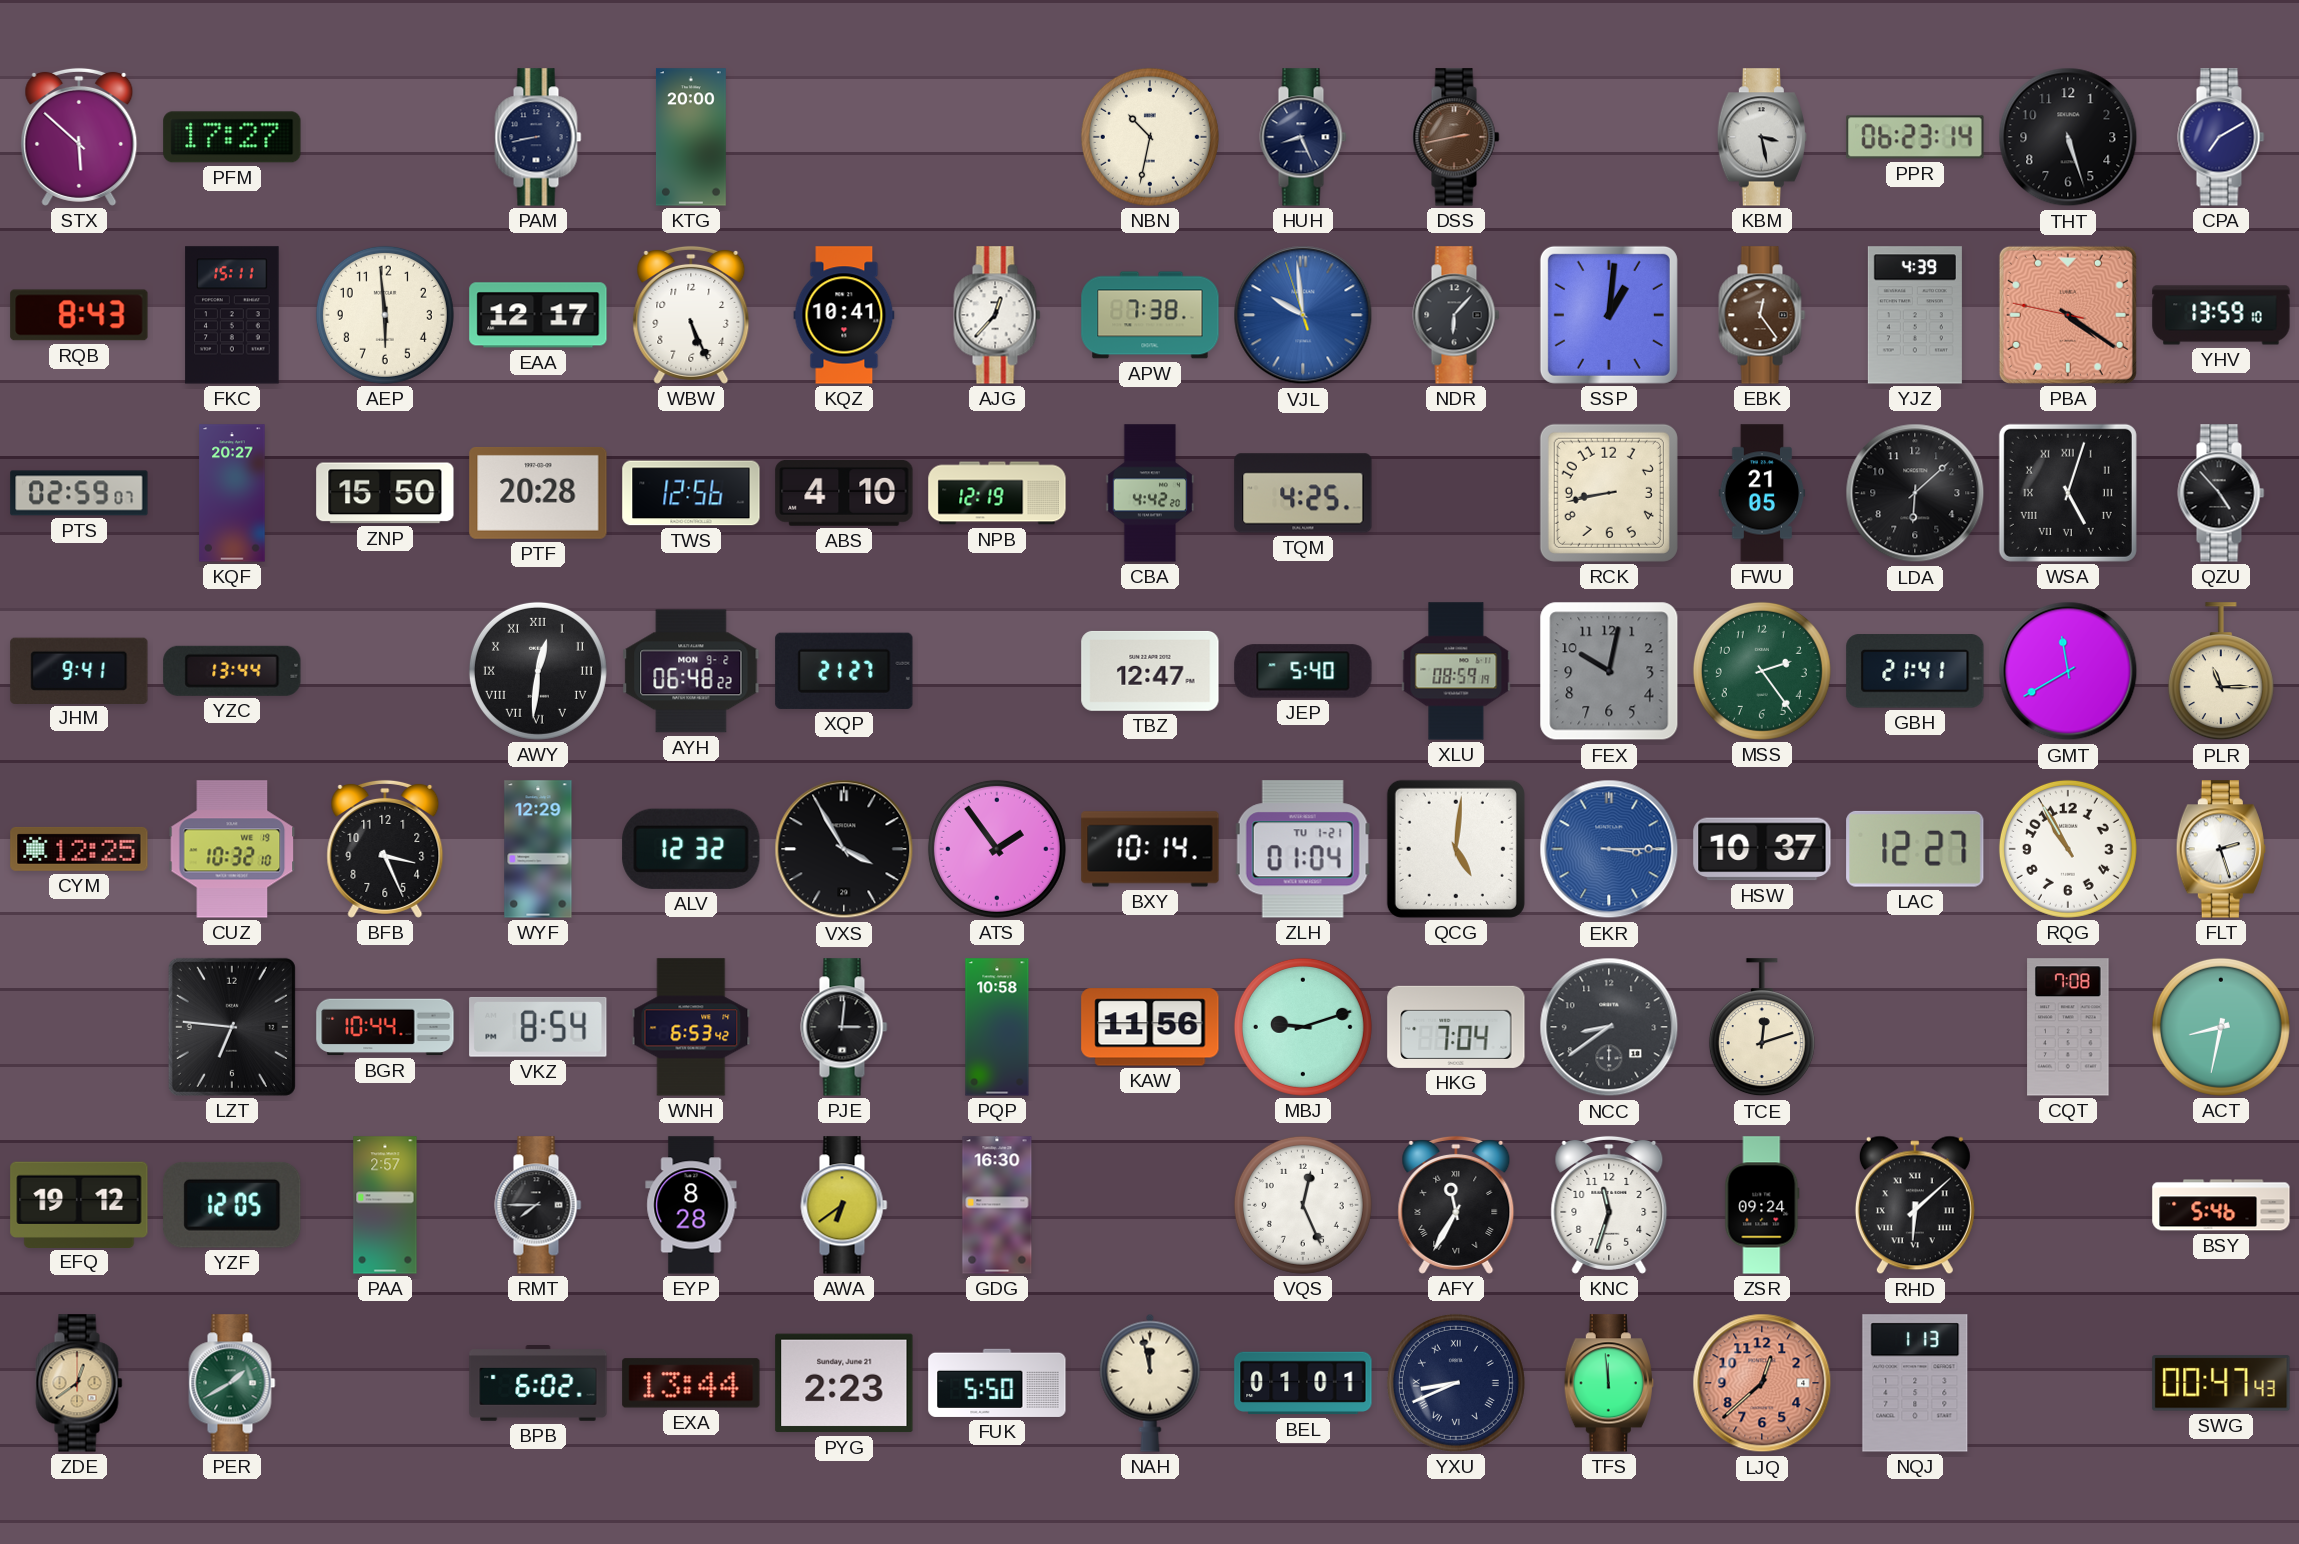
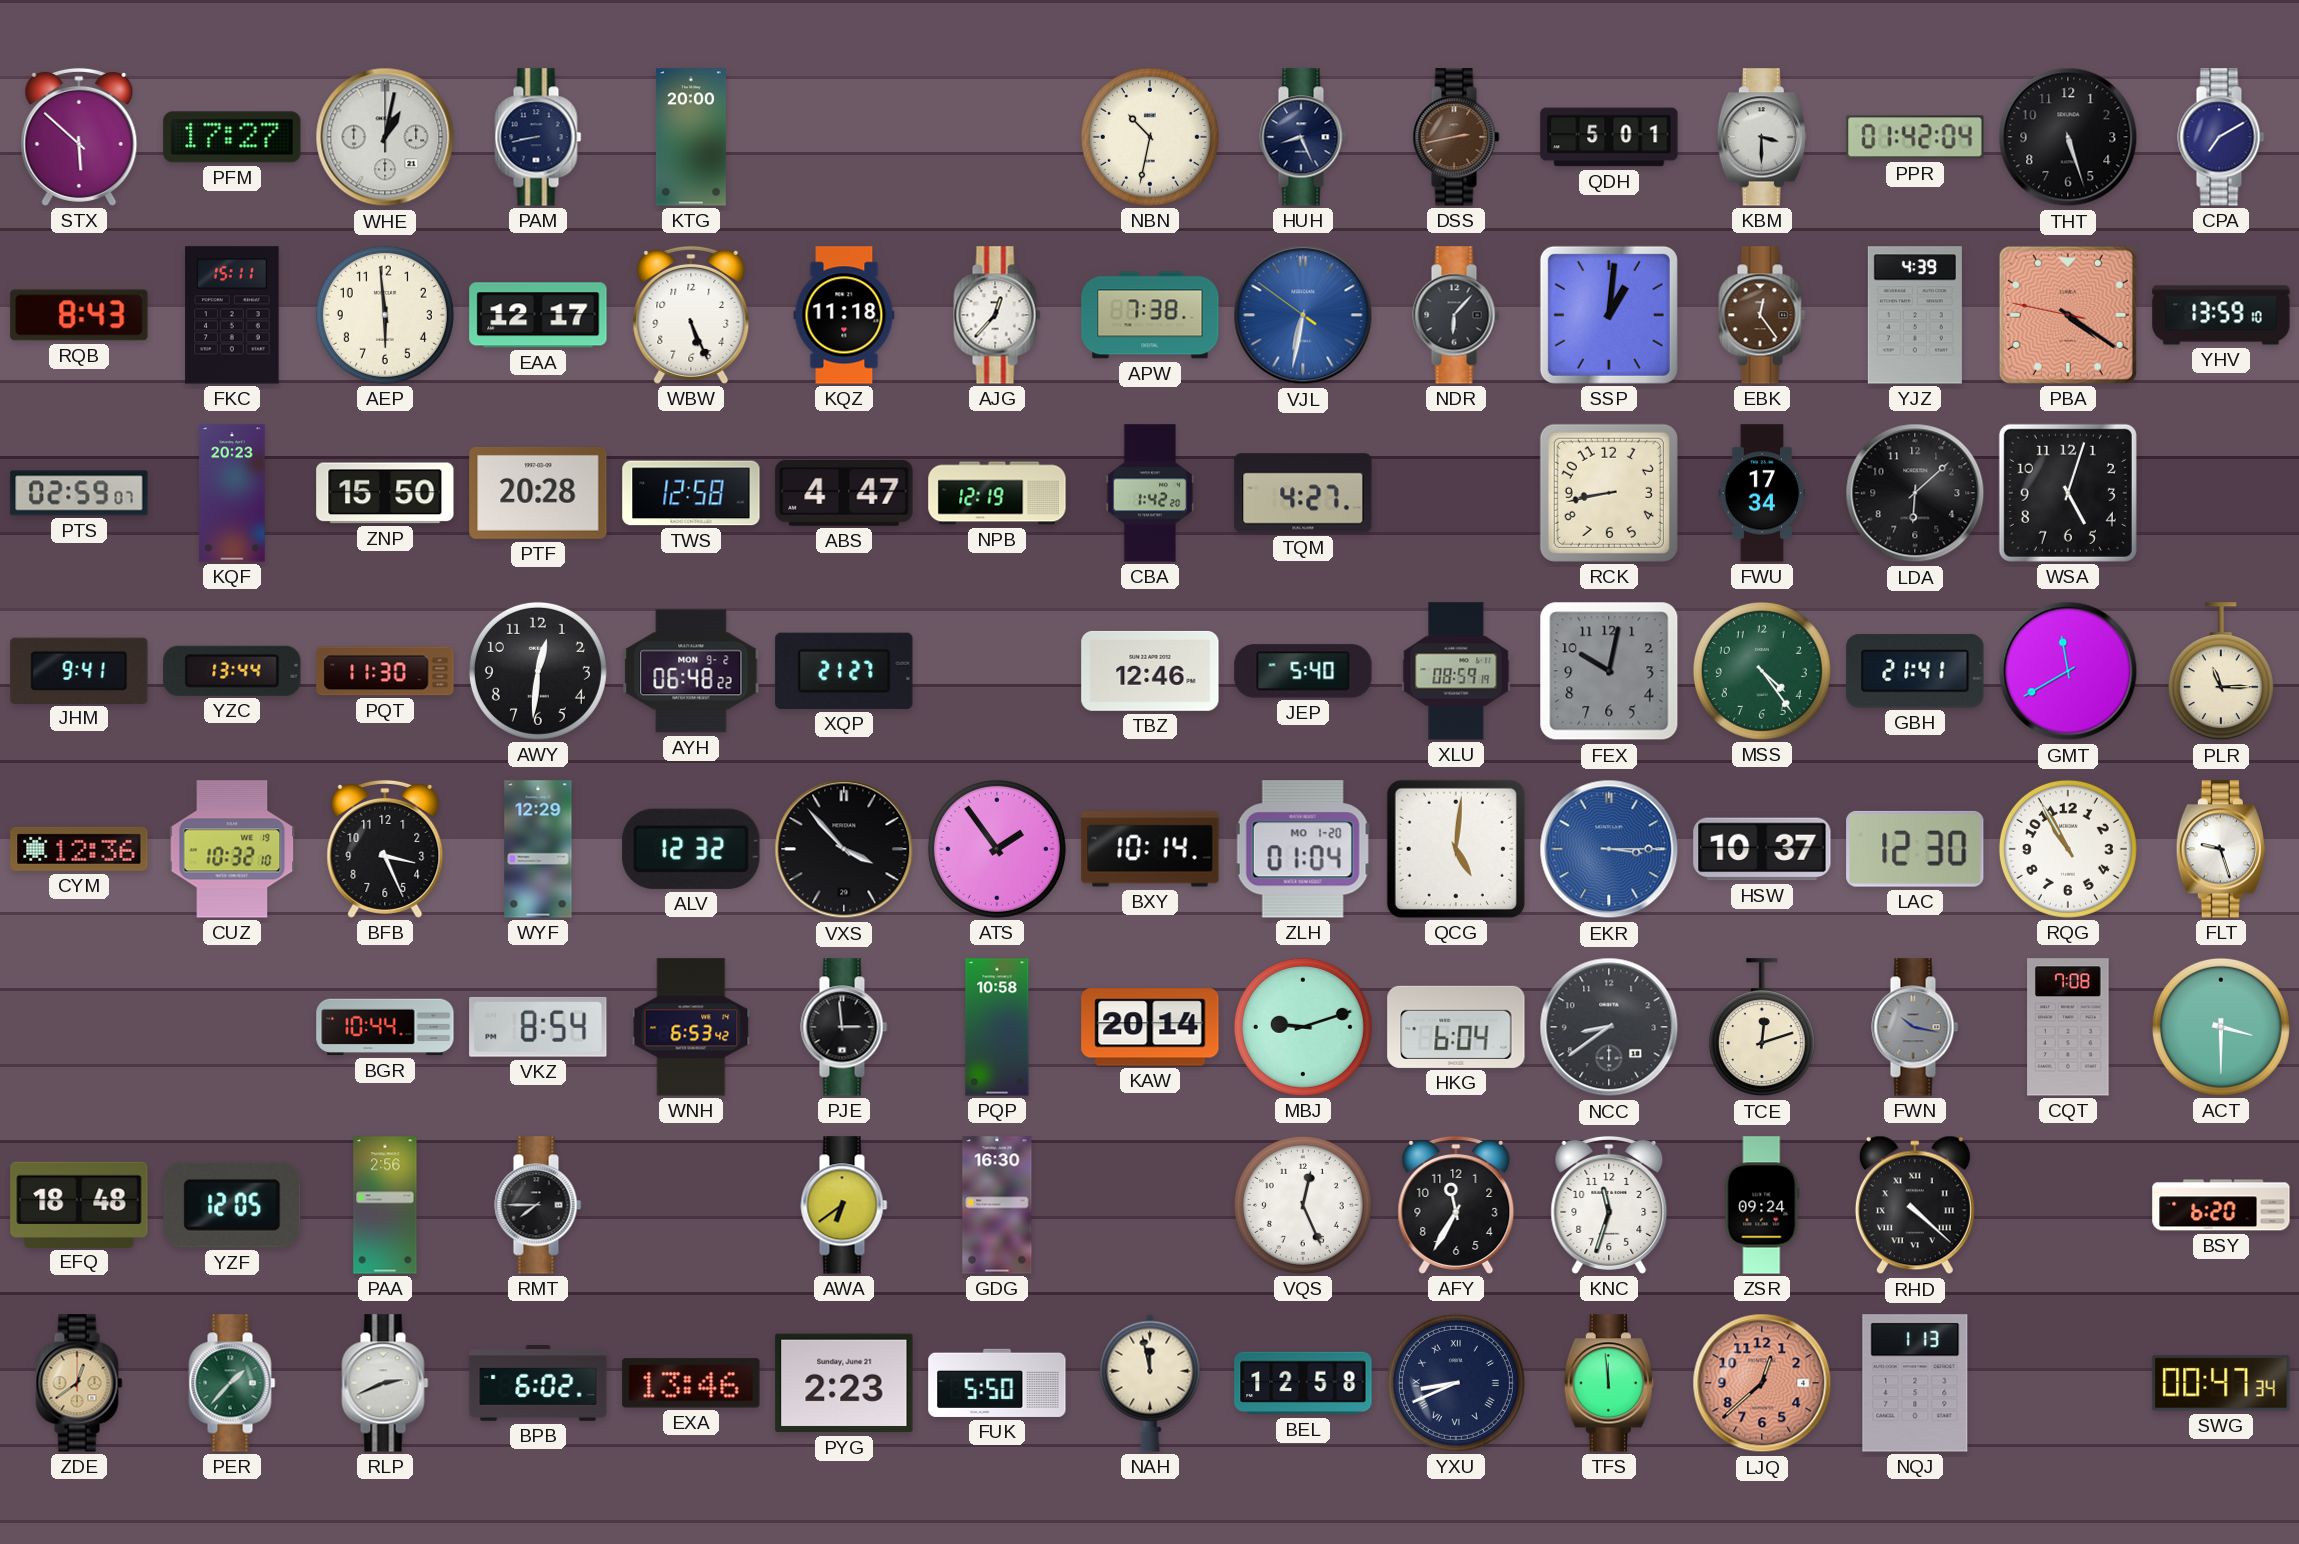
WHE: none -> 1:02
QDH: none -> 5:01
KBM: 3:28 -> 3:30
PPR: 06:23 -> 01:42
KQZ: 10:41 -> 11:18
VJL: 9:58 -> 6:31
KQF: 20:27 -> 20:23
TWS: 12:56 -> 12:58
ABS: 4:10 -> 4:47
CBA: 4:42 -> 1:42
TQM: 4:25 -> 4:27
FWU: 21:05 -> 17:34
WSA numerals: Roman -> Arabic
QZU: 4:53 -> none
PQT: none -> 11:30
AWY numerals: Roman -> Arabic
TBZ: 12:47 -> 12:46
MSS: 2:24 -> 4:24
CYM: 12:25 -> 12:36
VXS: 3:55 -> 3:53
ZLH date: TU 1-21 -> MO 1-20
LAC: 12:27 -> 12:30
FLT: 2:27 -> 9:27
LZT: 6:46 -> none
PJE: 3:01 -> 2:59
KAW: 11:56 -> 20:14
HKG: 7:04 -> 6:04
FWN: none -> 10:17
ACT: 8:32 -> 3:30
EFQ: 19:12 -> 18:48
PAA: 2:57 -> 2:56
EYP: 8:28 -> none
AFY numerals: Roman -> Arabic
RHD: 6:08 -> 4:22
BSY: 5:46 -> 6:20
PER: 1:40 -> 1:37
RLP: none -> 2:41
EXA: 13:44 -> 13:46
BEL: 01:01 -> 12:58
SWG: 00:47:43 -> 00:47:34
